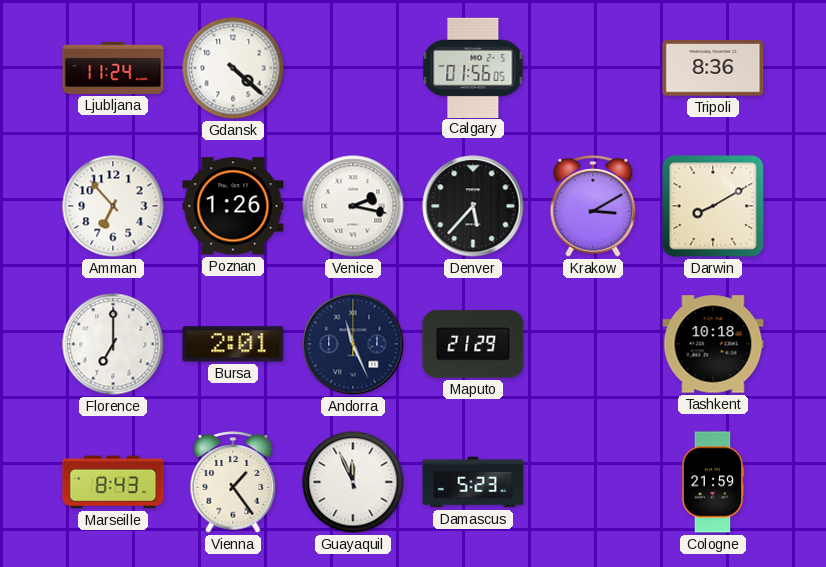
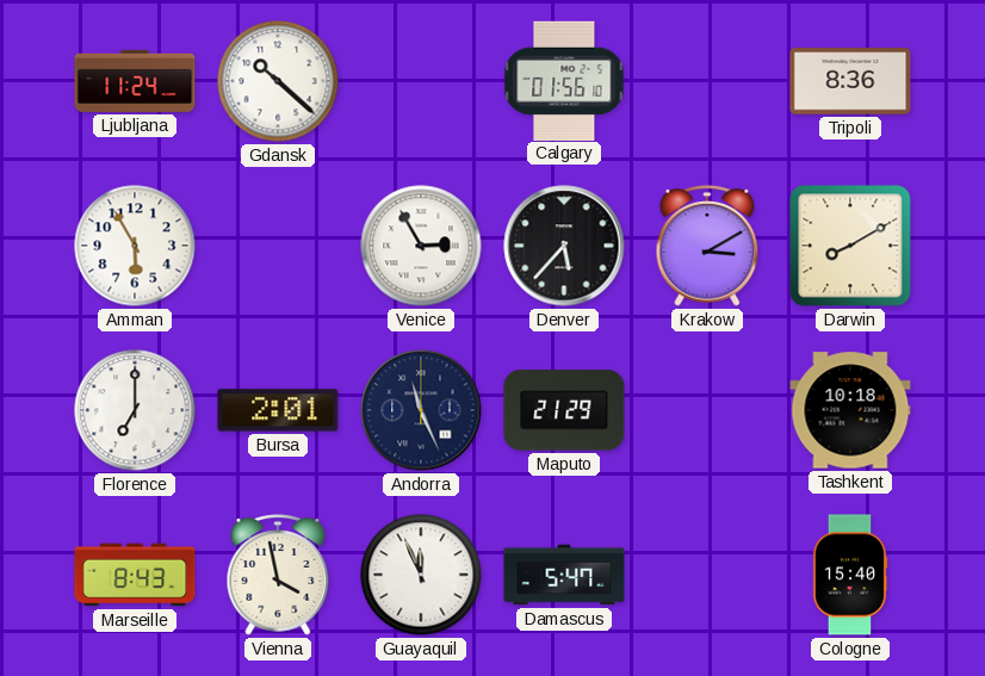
Gdansk: 4:22 -> 10:22
Calgary: 01:56:05 -> 01:56:10
Amman: 6:53 -> 5:55
Poznan: 1:26 -> none
Venice: 2:17 -> 2:55
Vienna: 1:24 -> 3:58
Damascus: 5:23 -> 5:47
Cologne: 21:59 -> 15:40
